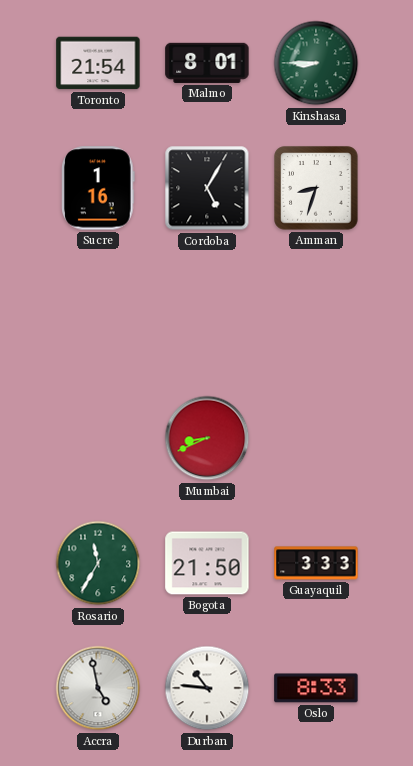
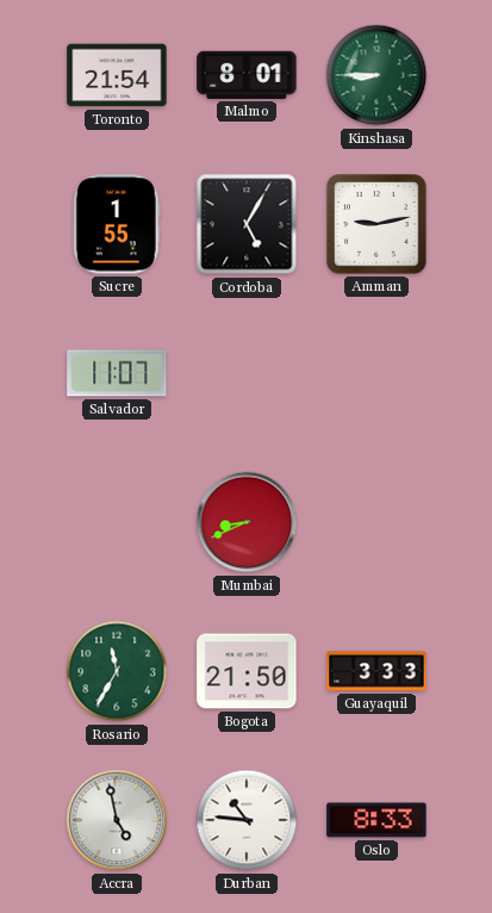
Sucre: 1:16 -> 1:55
Amman: 8:33 -> 9:13
Salvador: none -> 11:07
